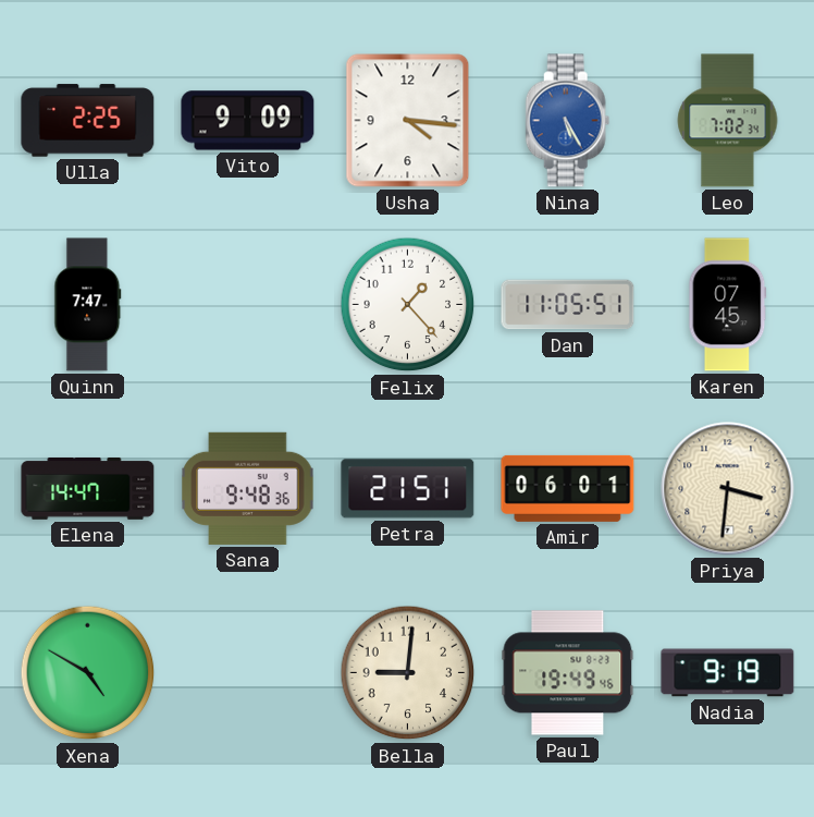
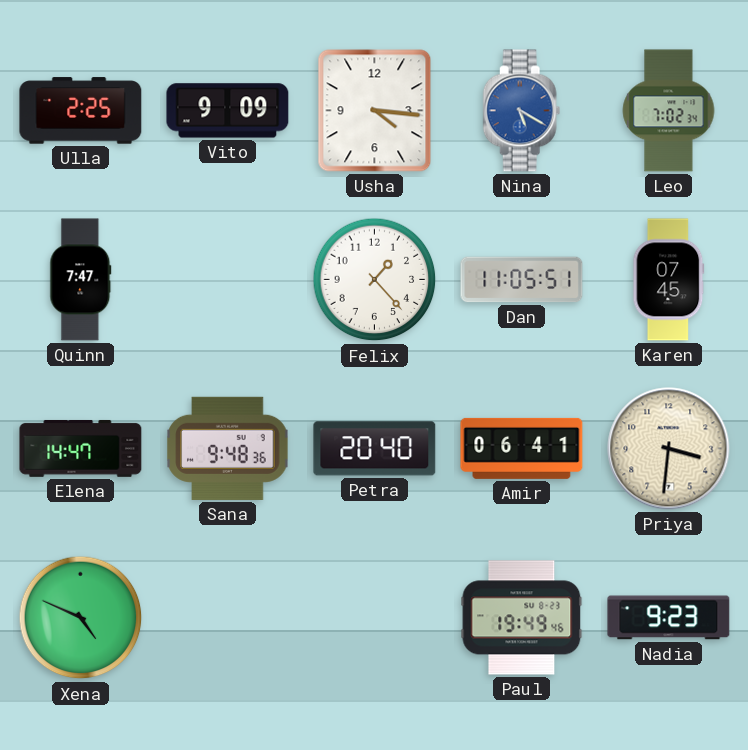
Nina: 5:25 -> 5:20
Petra: 21:51 -> 20:40
Amir: 06:01 -> 06:41
Xena: 4:50 -> 4:49
Bella: 9:01 -> none
Nadia: 9:19 -> 9:23
